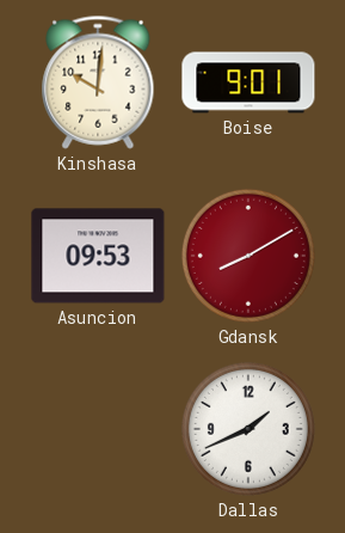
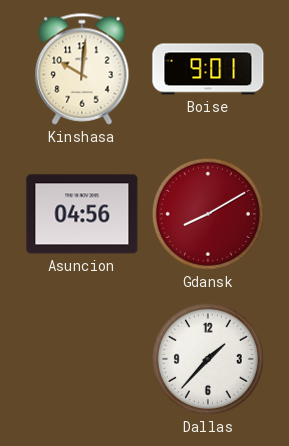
Asuncion: 09:53 -> 04:56
Dallas: 1:41 -> 1:37
